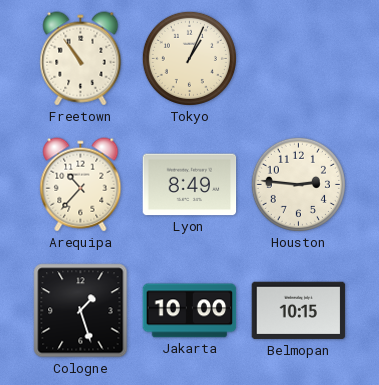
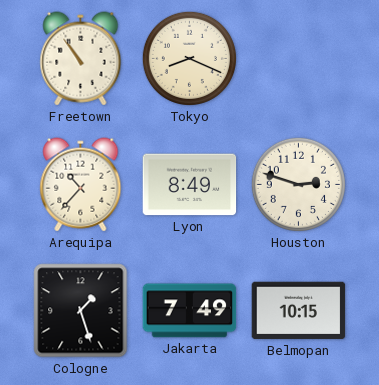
Tokyo: 1:04 -> 8:19
Houston: 2:46 -> 2:48
Jakarta: 10:00 -> 7:49
